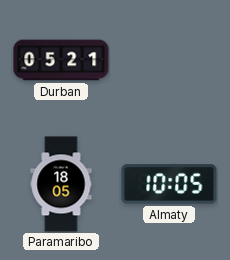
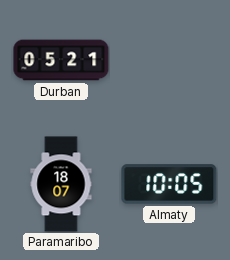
Paramaribo: 18:05 -> 18:07
